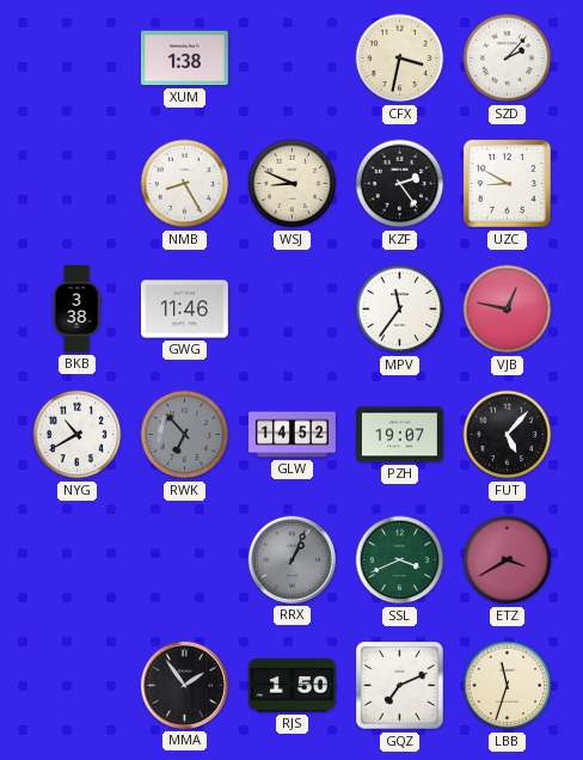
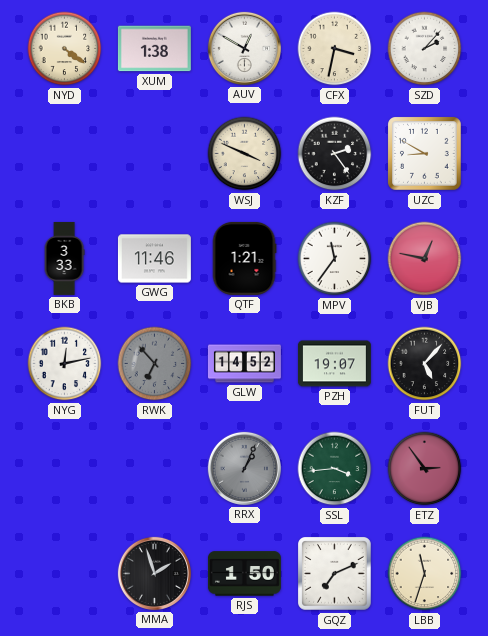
NYD: none -> 4:21
AUV: none -> 12:50
NMB: 8:25 -> none
WSJ: 8:49 -> 3:49
BKB: 3:38 -> 3:33
QTF: none -> 1:21
NYG: 10:40 -> 12:13
SSL: 3:41 -> 3:44
ETZ: 3:40 -> 2:54
MMA: 1:54 -> 1:57
